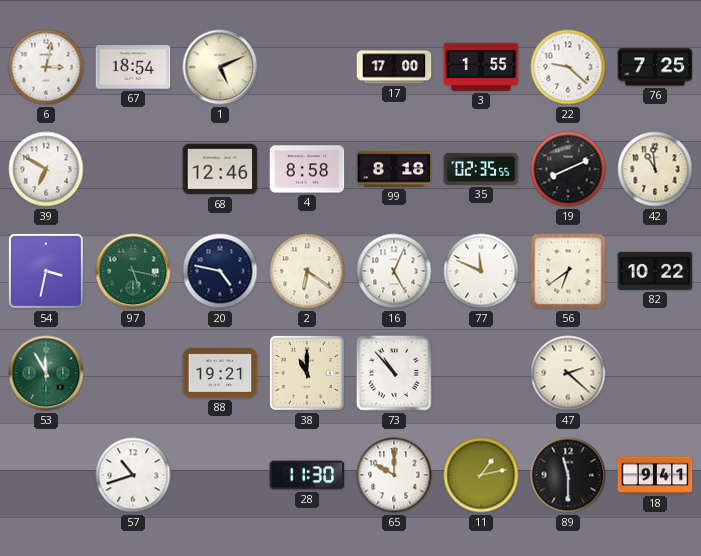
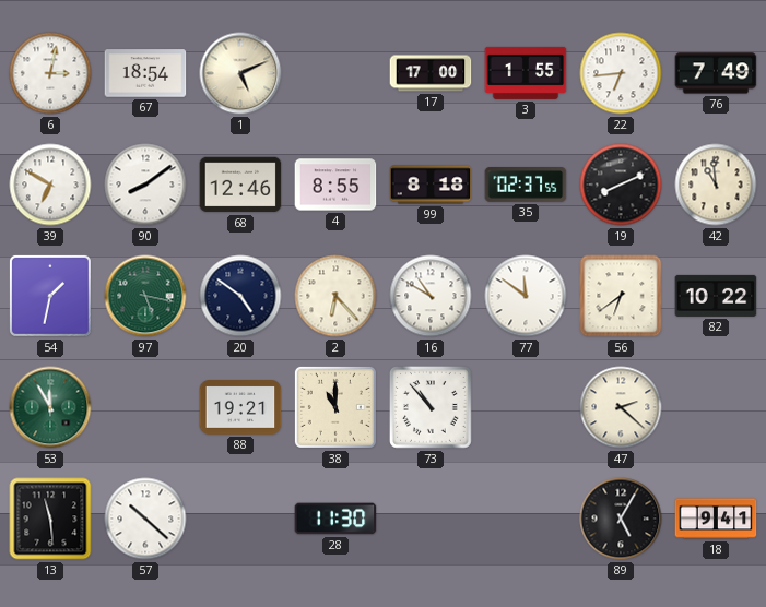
22: 9:22 -> 6:44
76: 7:25 -> 7:49
90: none -> 8:09
4: 8:58 -> 8:55
35: 02:35 -> 02:37
54: 3:32 -> 1:32
20: 4:47 -> 4:51
2: 6:21 -> 6:23
16: 5:04 -> 10:50
77: 11:49 -> 11:51
13: none -> 11:29
57: 10:42 -> 10:22
65: 10:00 -> none
11: 1:13 -> none
89: 11:30 -> 5:05
